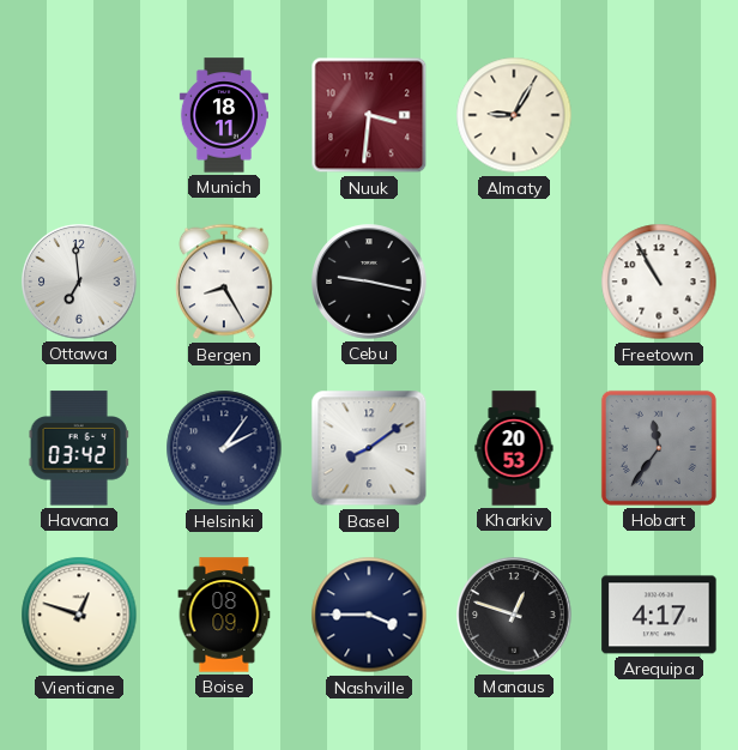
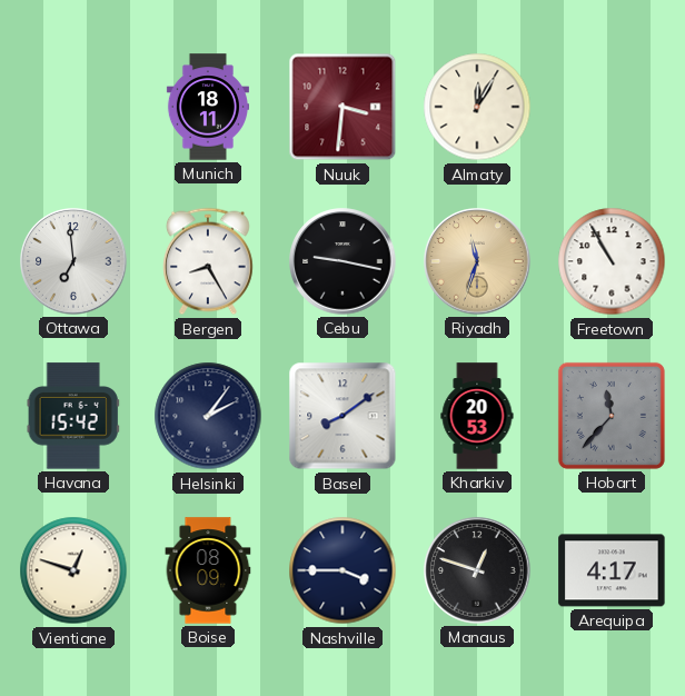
Almaty: 9:05 -> 12:05
Riyadh: none -> 11:33
Havana: 03:42 -> 15:42
Hobart: 11:36 -> 11:37
